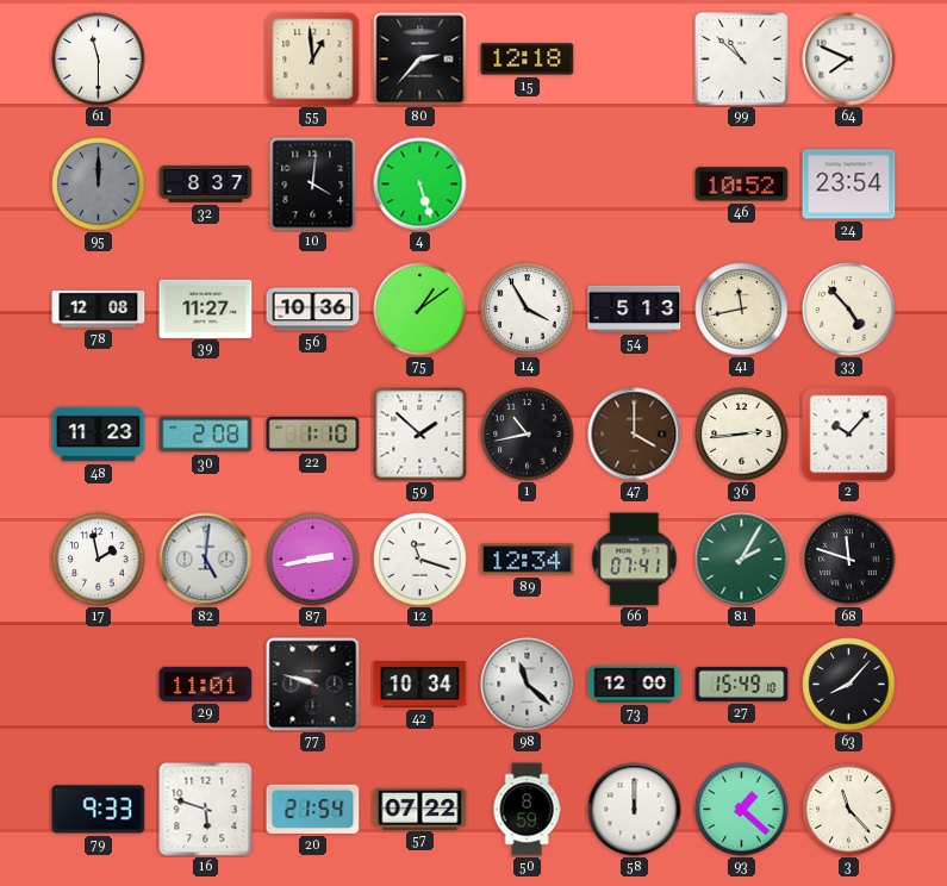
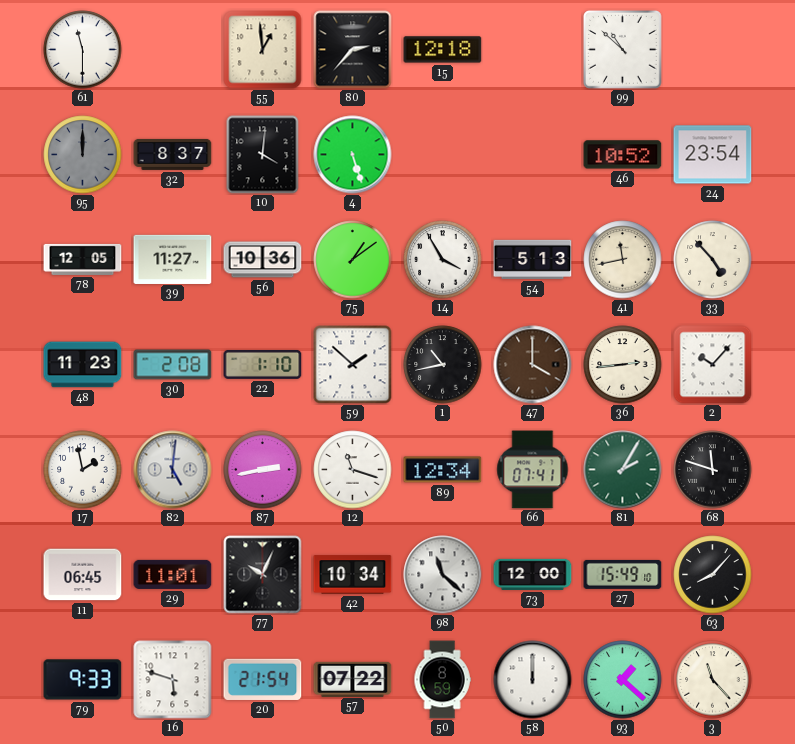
64: 7:49 -> none
78: 12:08 -> 12:05
11: none -> 06:45
77: 9:48 -> 10:04
